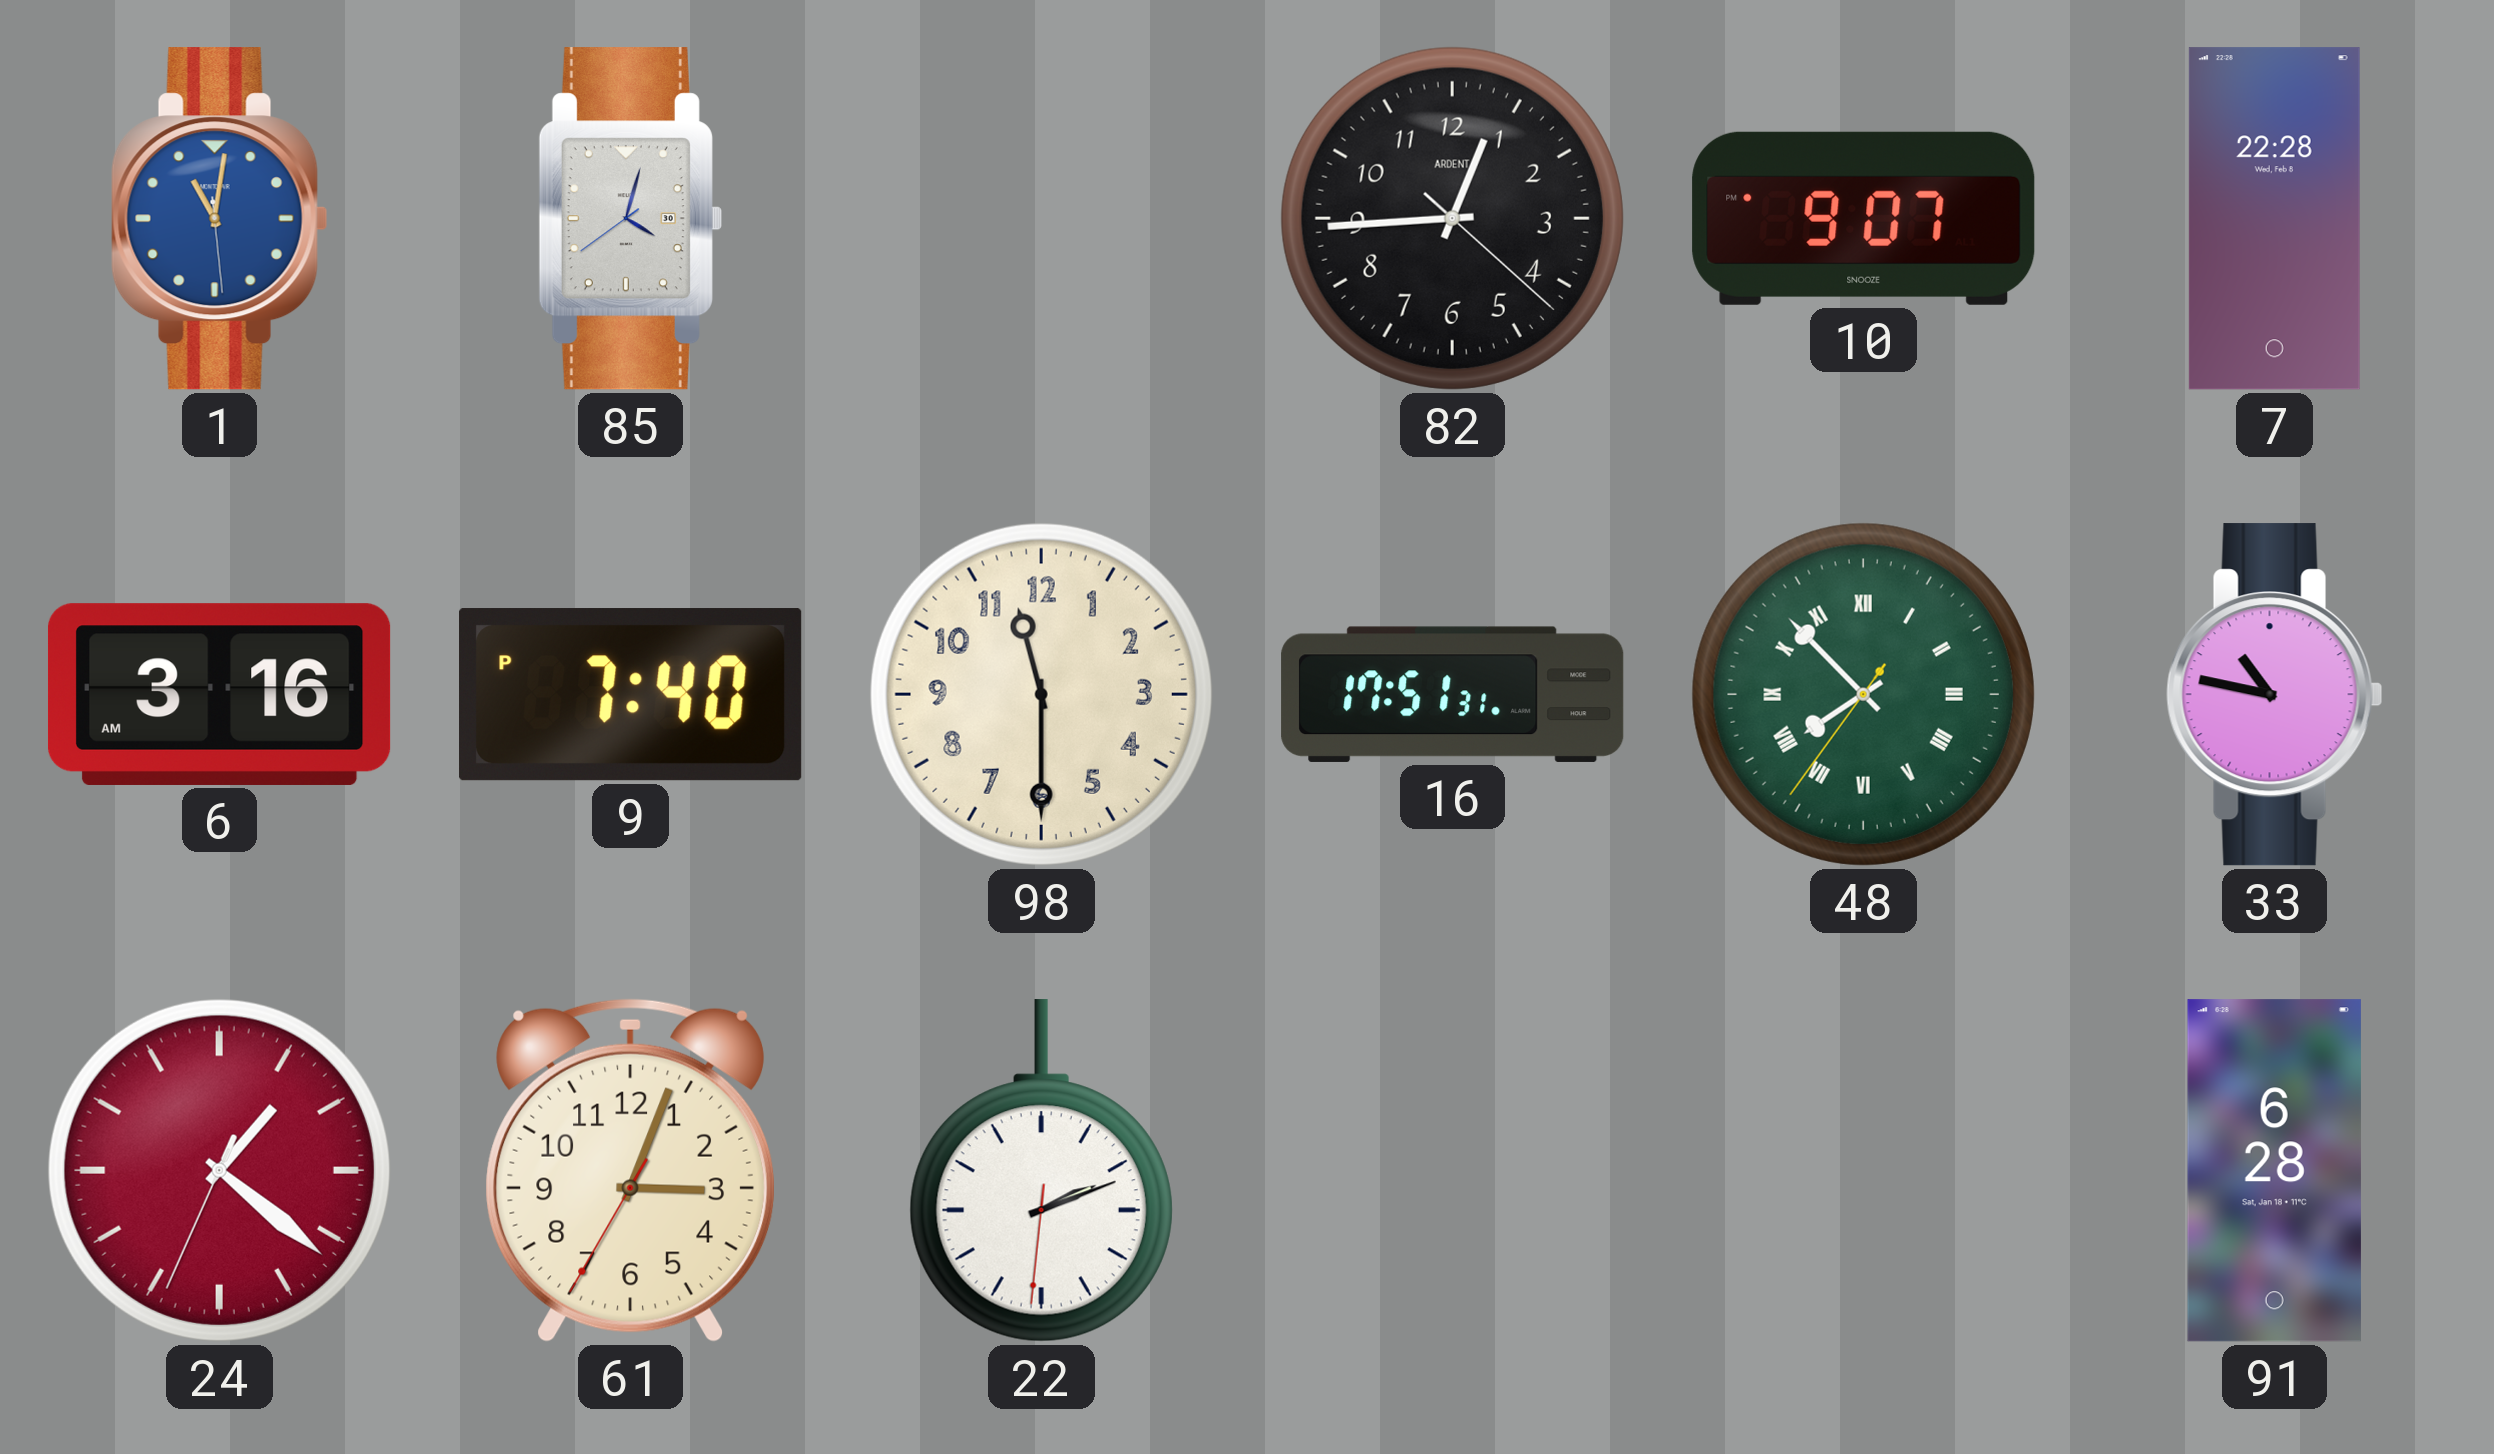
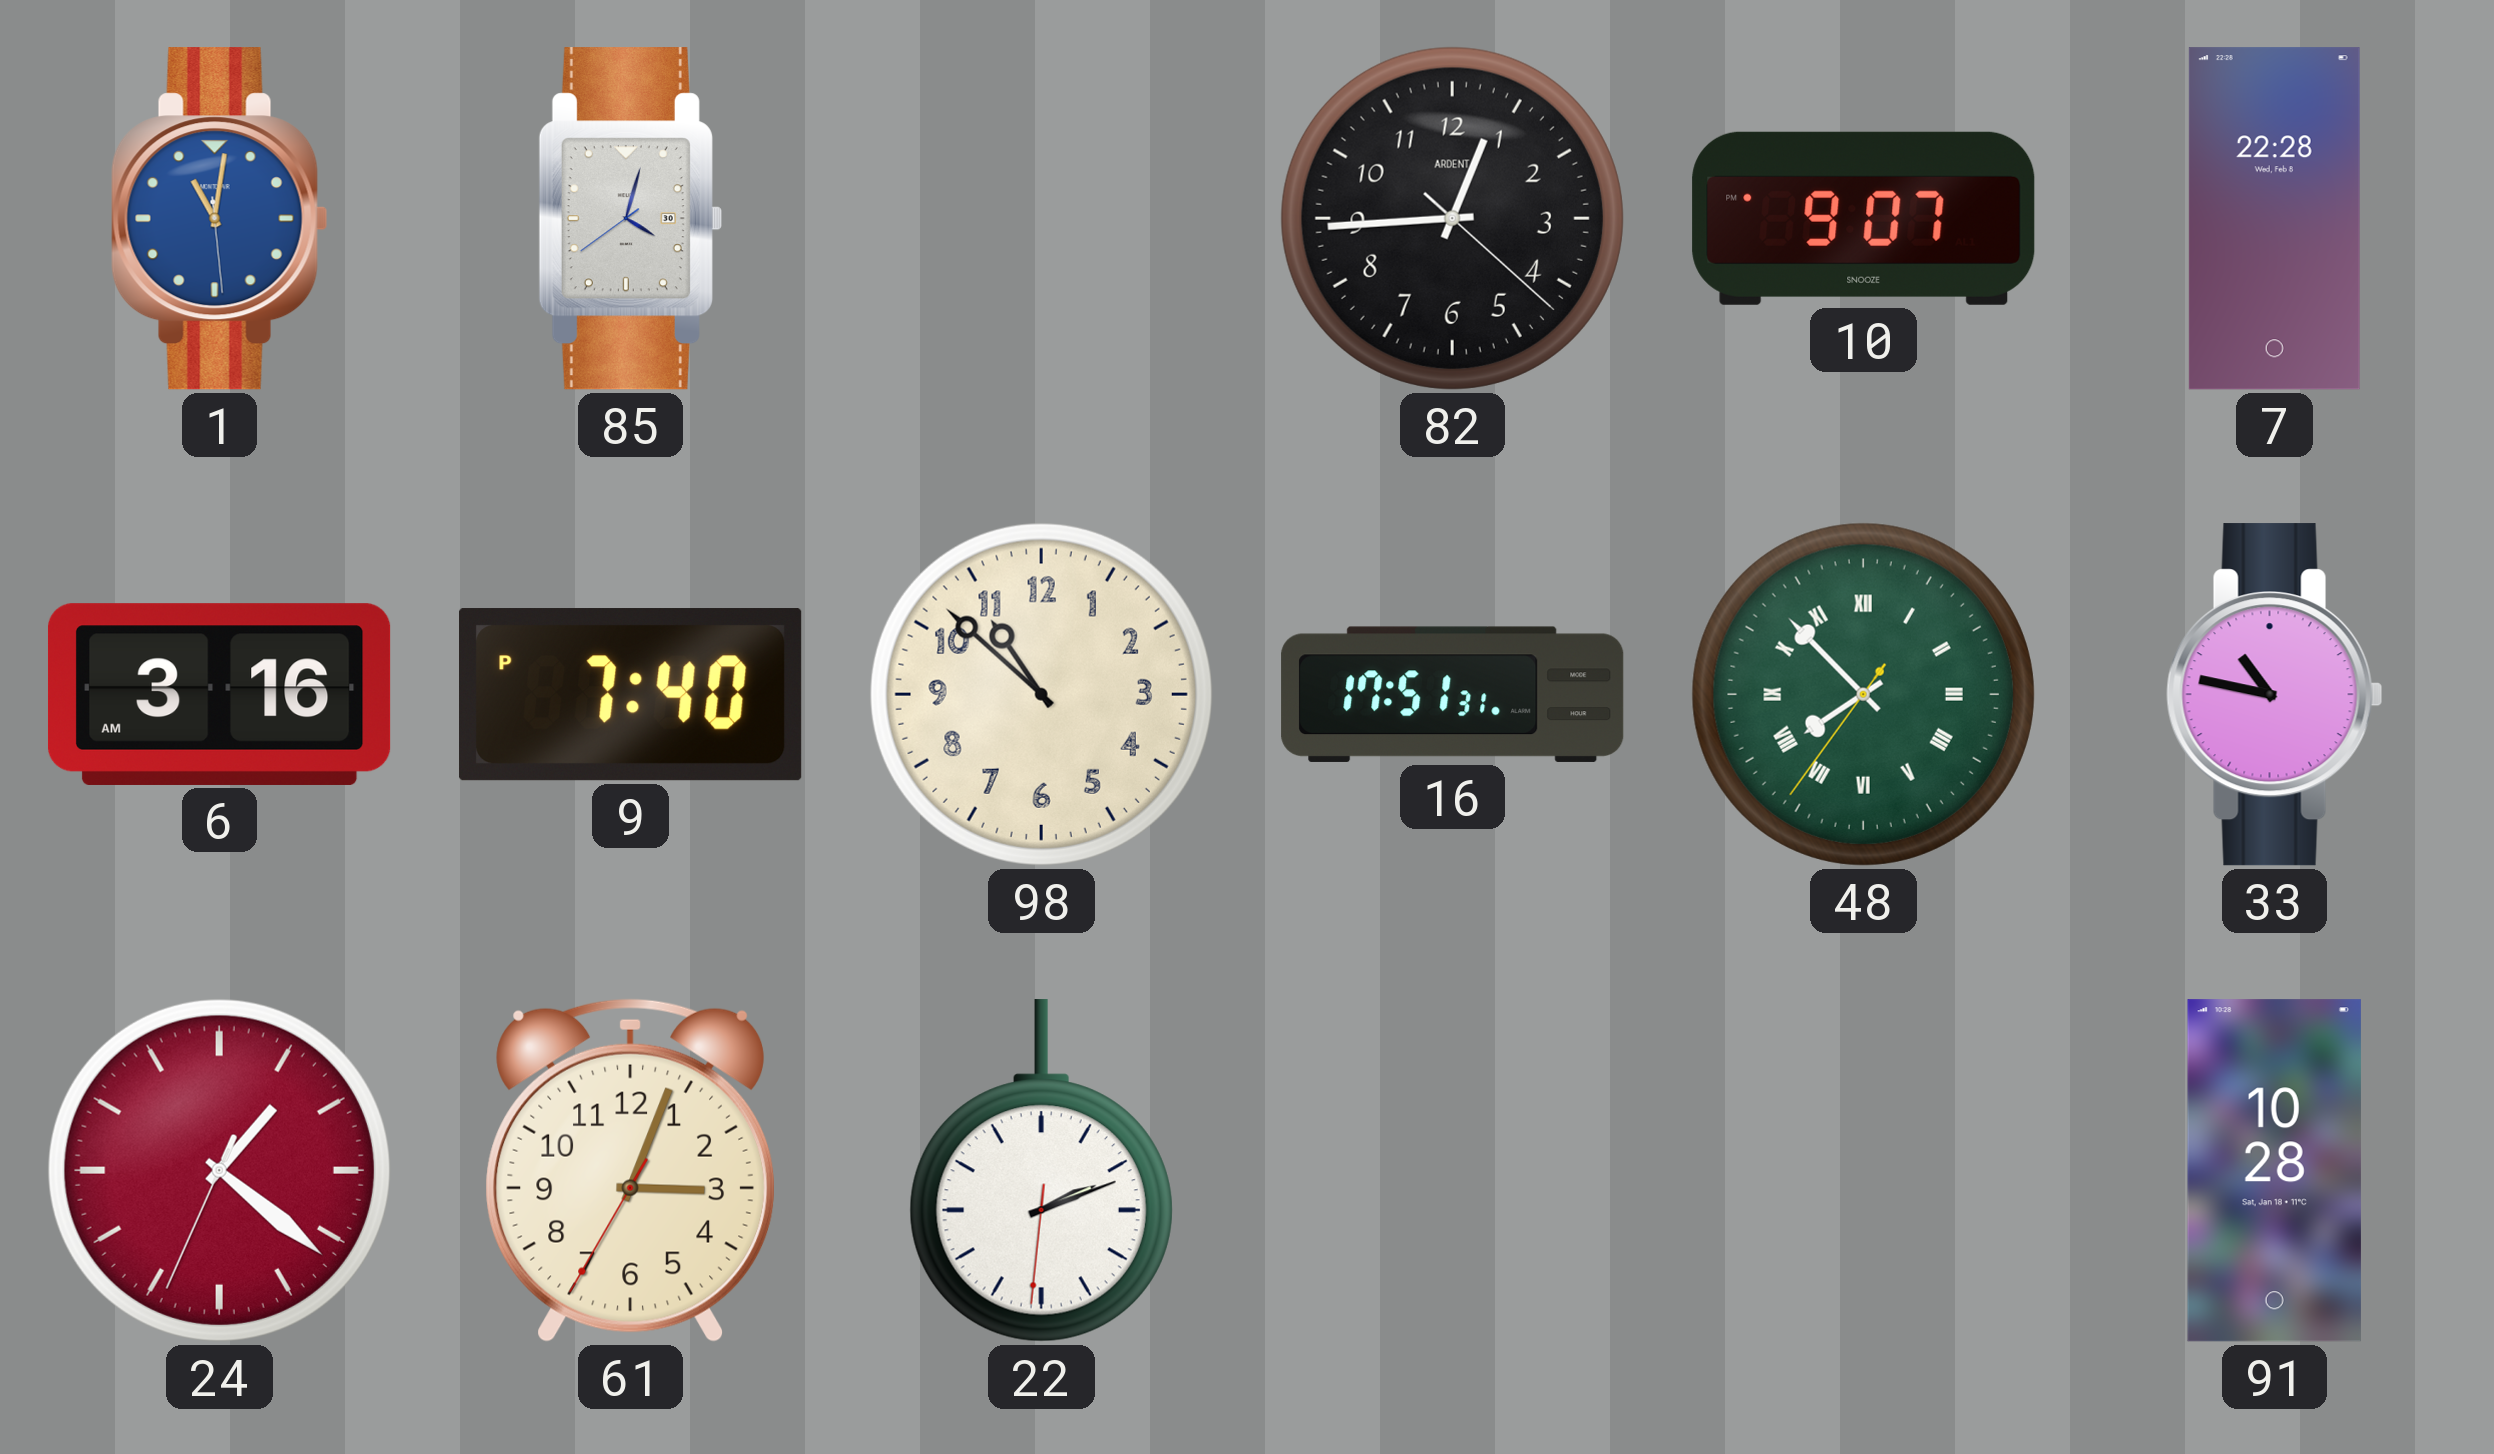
98: 11:30 -> 10:52
91: 6:28 -> 10:28
